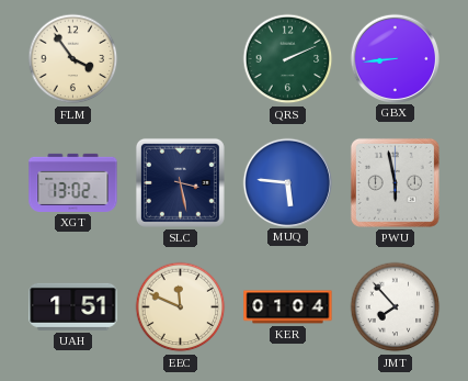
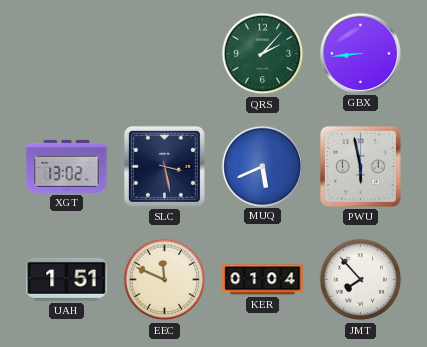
FLM: 3:54 -> none
QRS: 2:11 -> 2:07
MUQ: 5:46 -> 5:41
